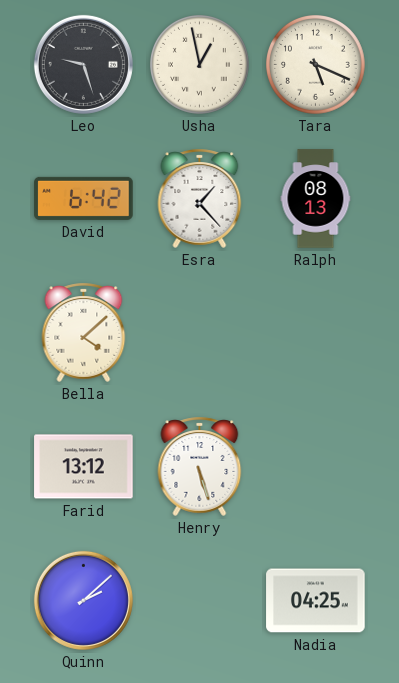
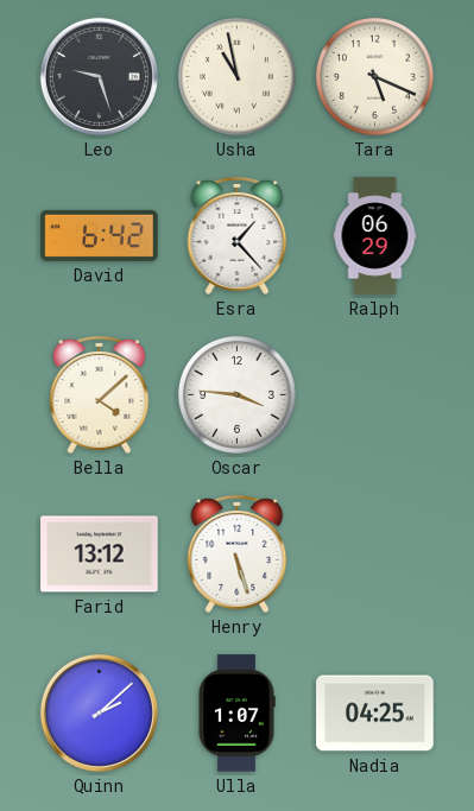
Usha: 12:58 -> 10:58
Ralph: 08:13 -> 06:29
Oscar: none -> 3:46
Ulla: none -> 1:07
